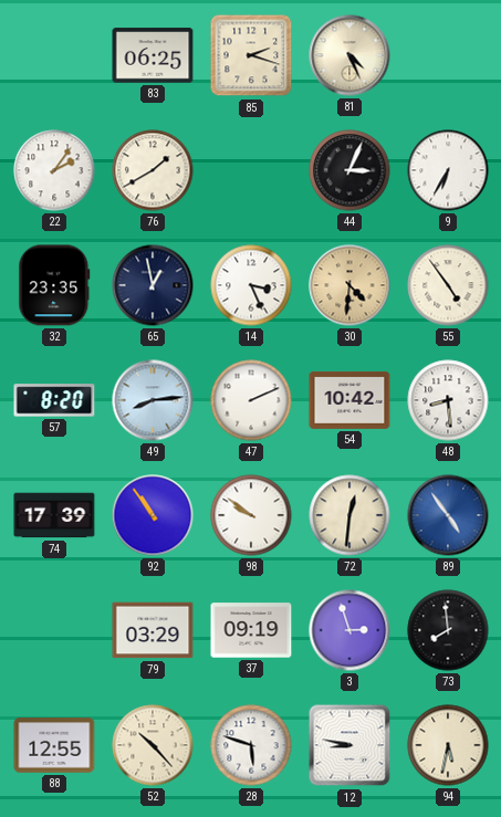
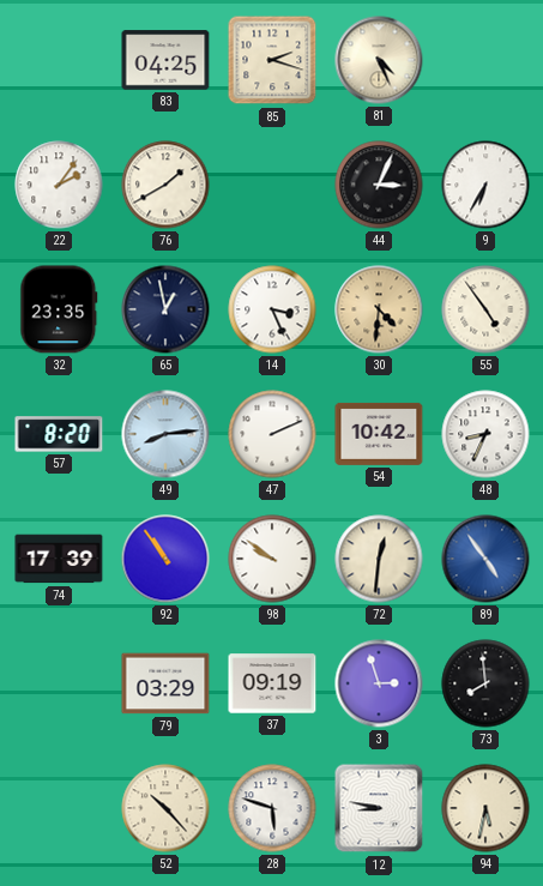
83: 06:25 -> 04:25
48: 8:29 -> 8:34
88: 12:55 -> none
